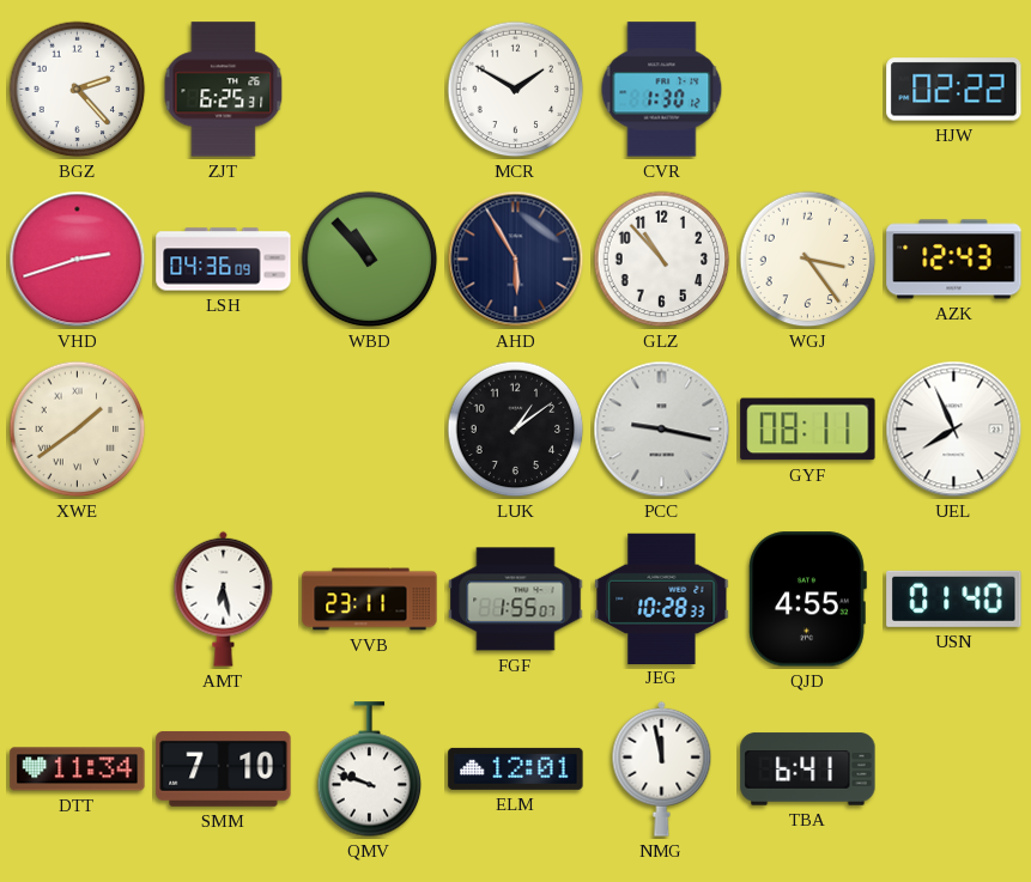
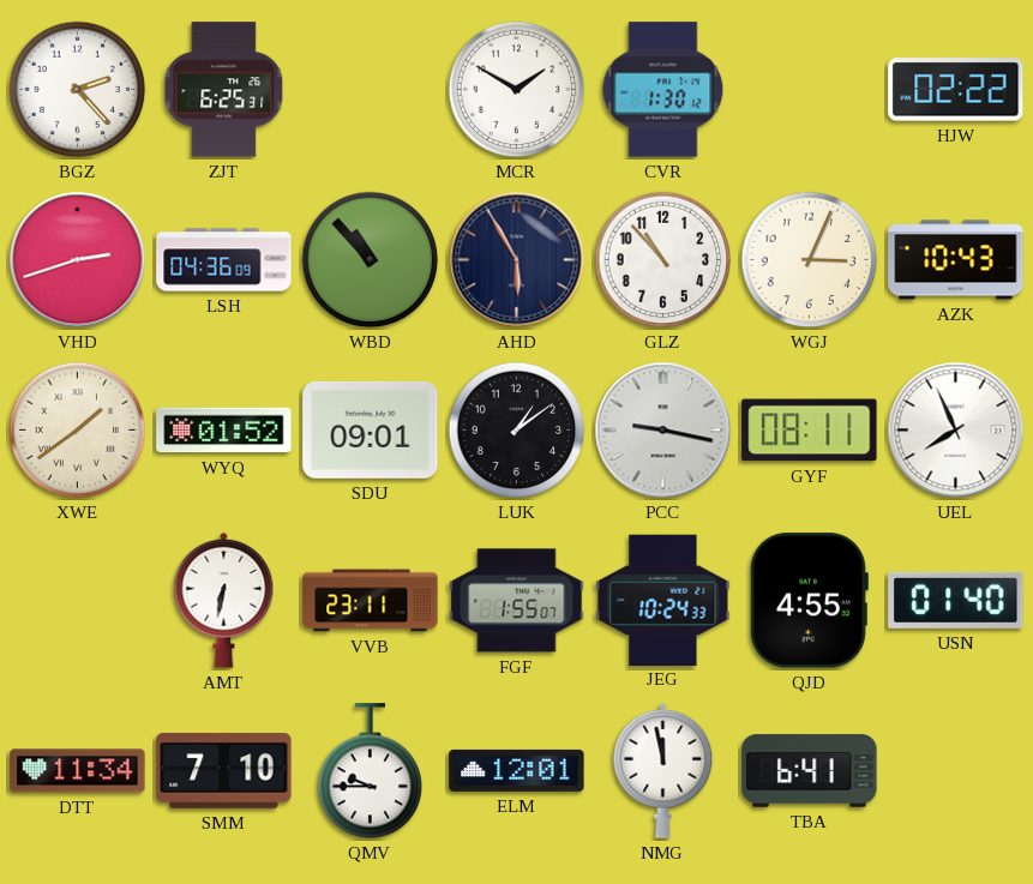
WGJ: 3:24 -> 3:04
AZK: 12:43 -> 10:43
WYQ: none -> 01:52
SDU: none -> 09:01
AMT: 6:28 -> 6:32
JEG: 10:28 -> 10:24
QMV: 9:48 -> 9:45
